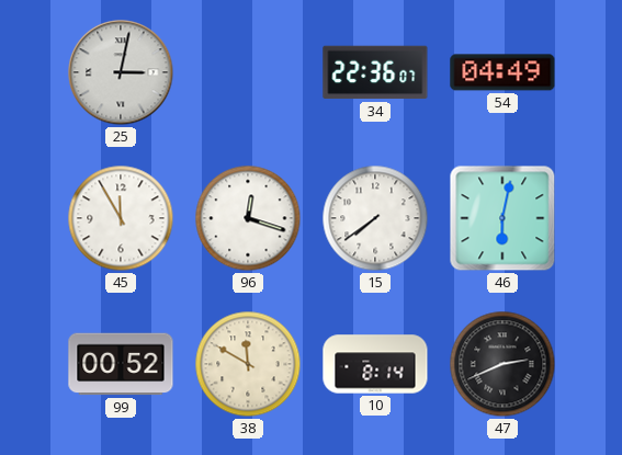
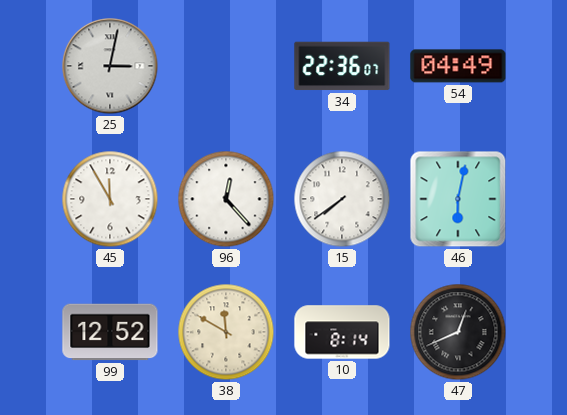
96: 12:18 -> 12:23
99: 00:52 -> 12:52
47: 2:41 -> 12:41
